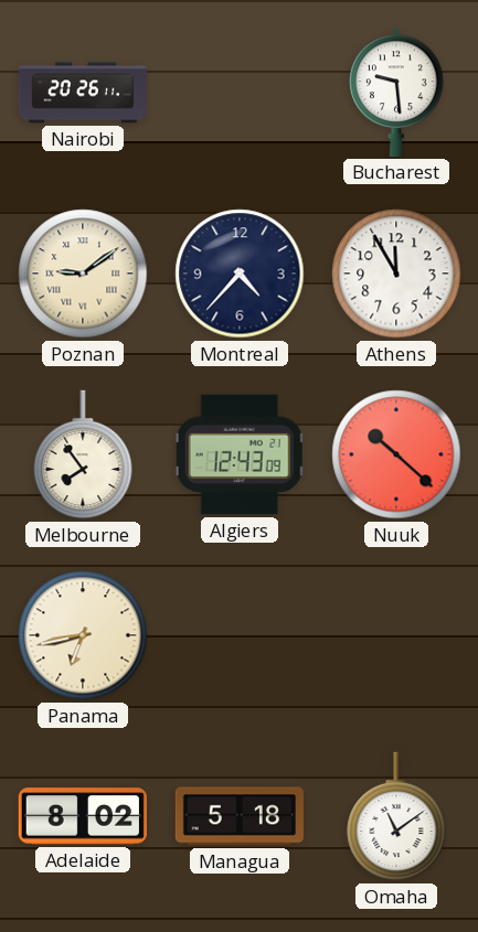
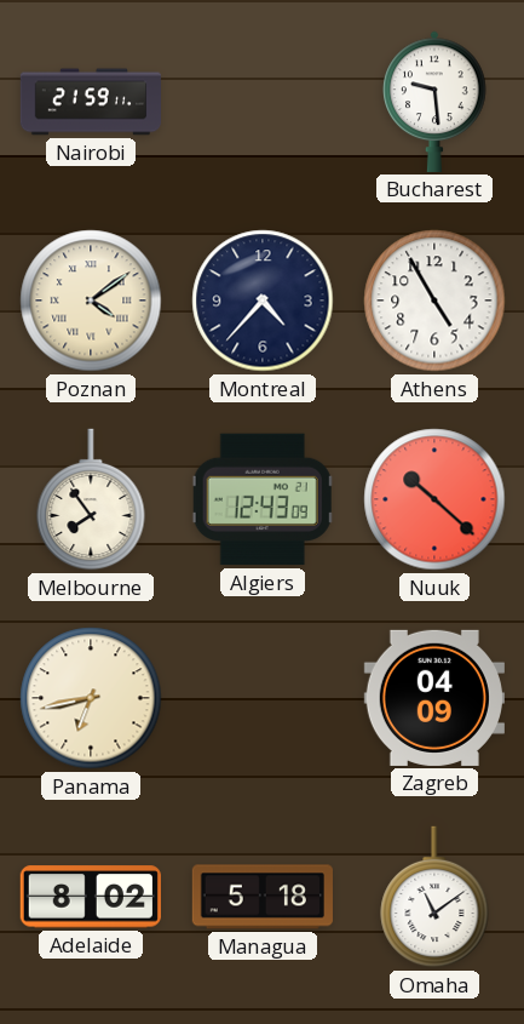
Nairobi: 20:26 -> 21:59
Poznan: 9:09 -> 4:09
Athens: 11:55 -> 4:55
Zagreb: none -> 04:09
